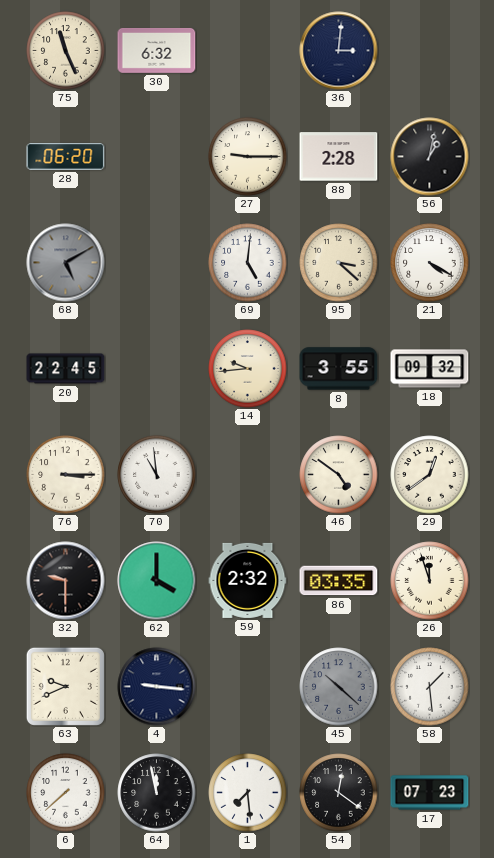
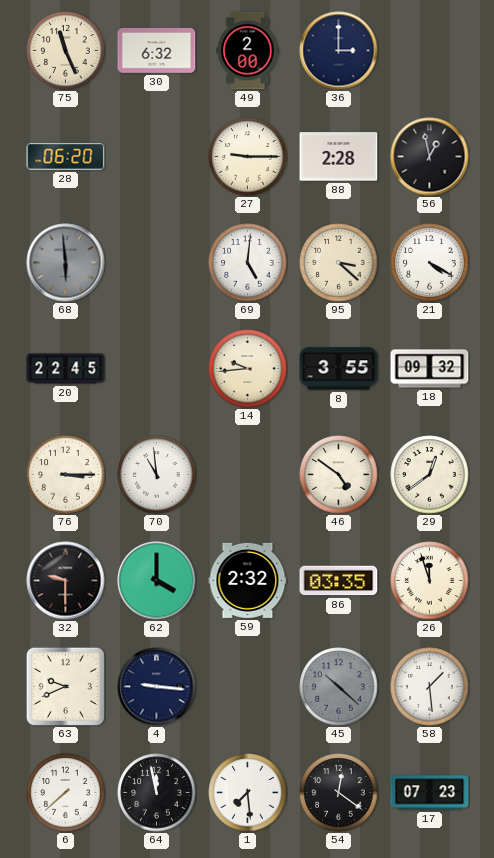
49: none -> 2:00
36: 3:01 -> 3:00
56: 1:02 -> 12:58
68: 5:10 -> 5:59
